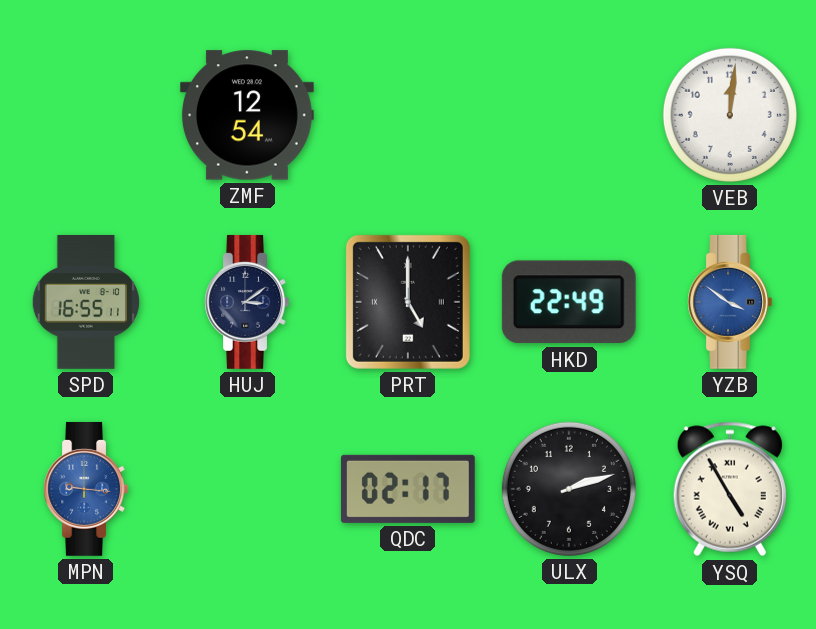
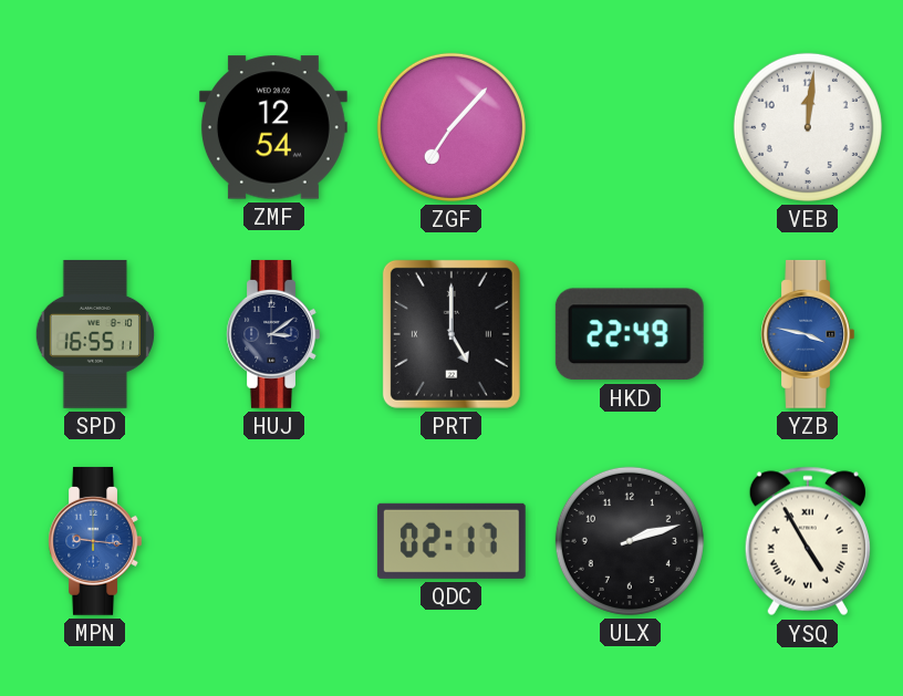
ZGF: none -> 7:07
YZB: 3:51 -> 3:47
